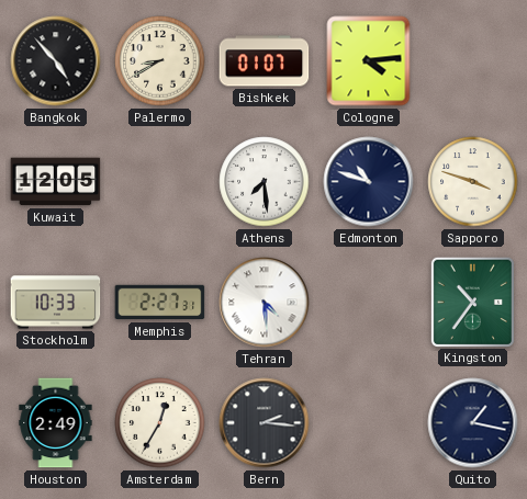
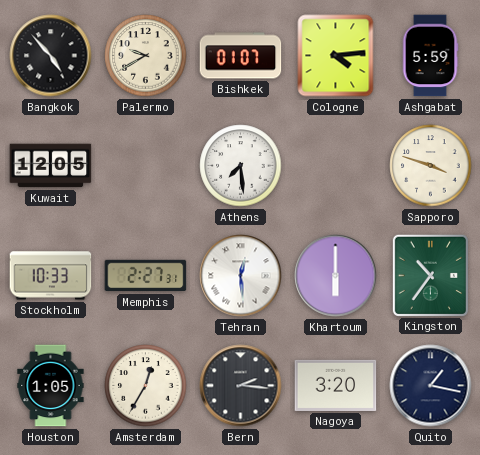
Palermo: 8:40 -> 9:40
Ashgabat: none -> 5:59
Edmonton: 10:48 -> none
Tehran: 4:29 -> 12:29
Khartoum: none -> 6:00
Houston: 2:49 -> 1:05
Nagoya: none -> 3:20
